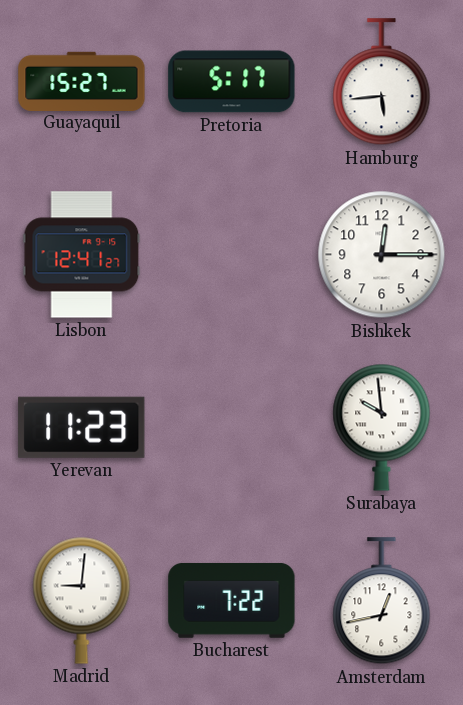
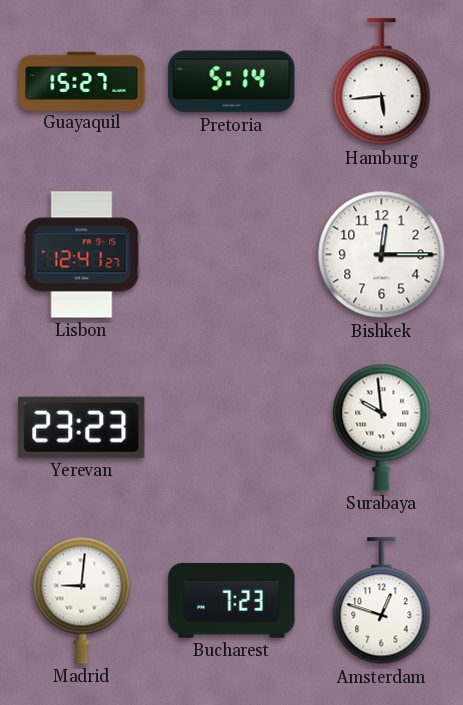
Pretoria: 5:17 -> 5:14
Yerevan: 11:23 -> 23:23
Bucharest: 7:22 -> 7:23
Amsterdam: 12:43 -> 12:48
